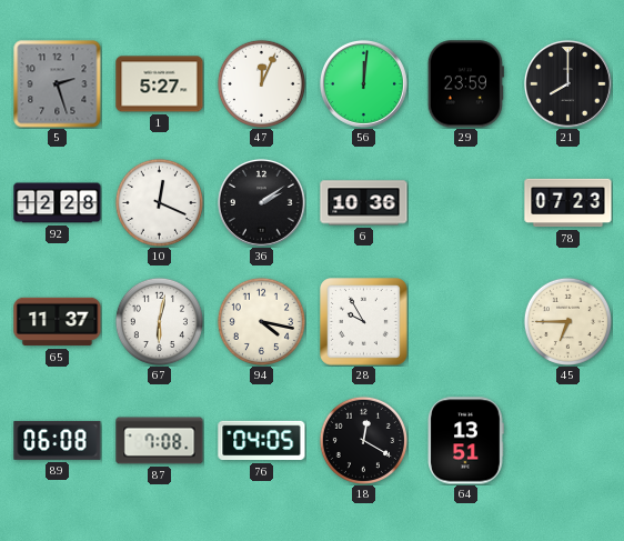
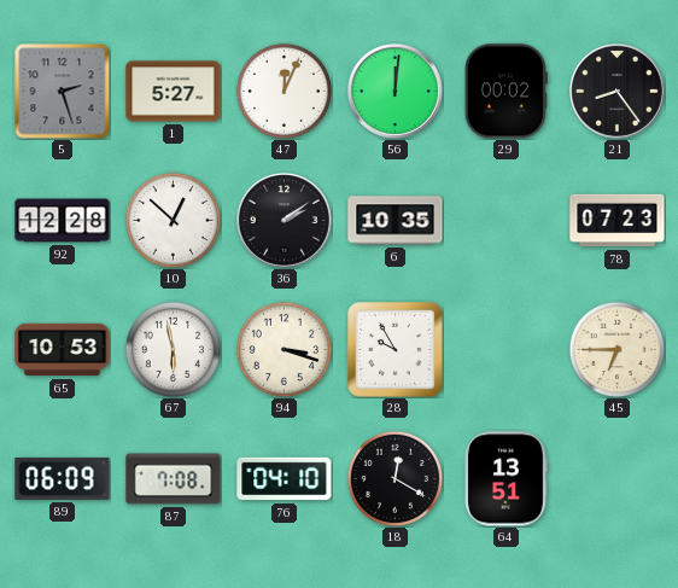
29: 23:59 -> 00:02
21: 8:00 -> 8:24
10: 12:19 -> 12:52
6: 10:36 -> 10:35
65: 11:37 -> 10:53
67: 6:02 -> 5:58
94: 4:17 -> 3:18
89: 06:08 -> 06:09
76: 04:05 -> 04:10
